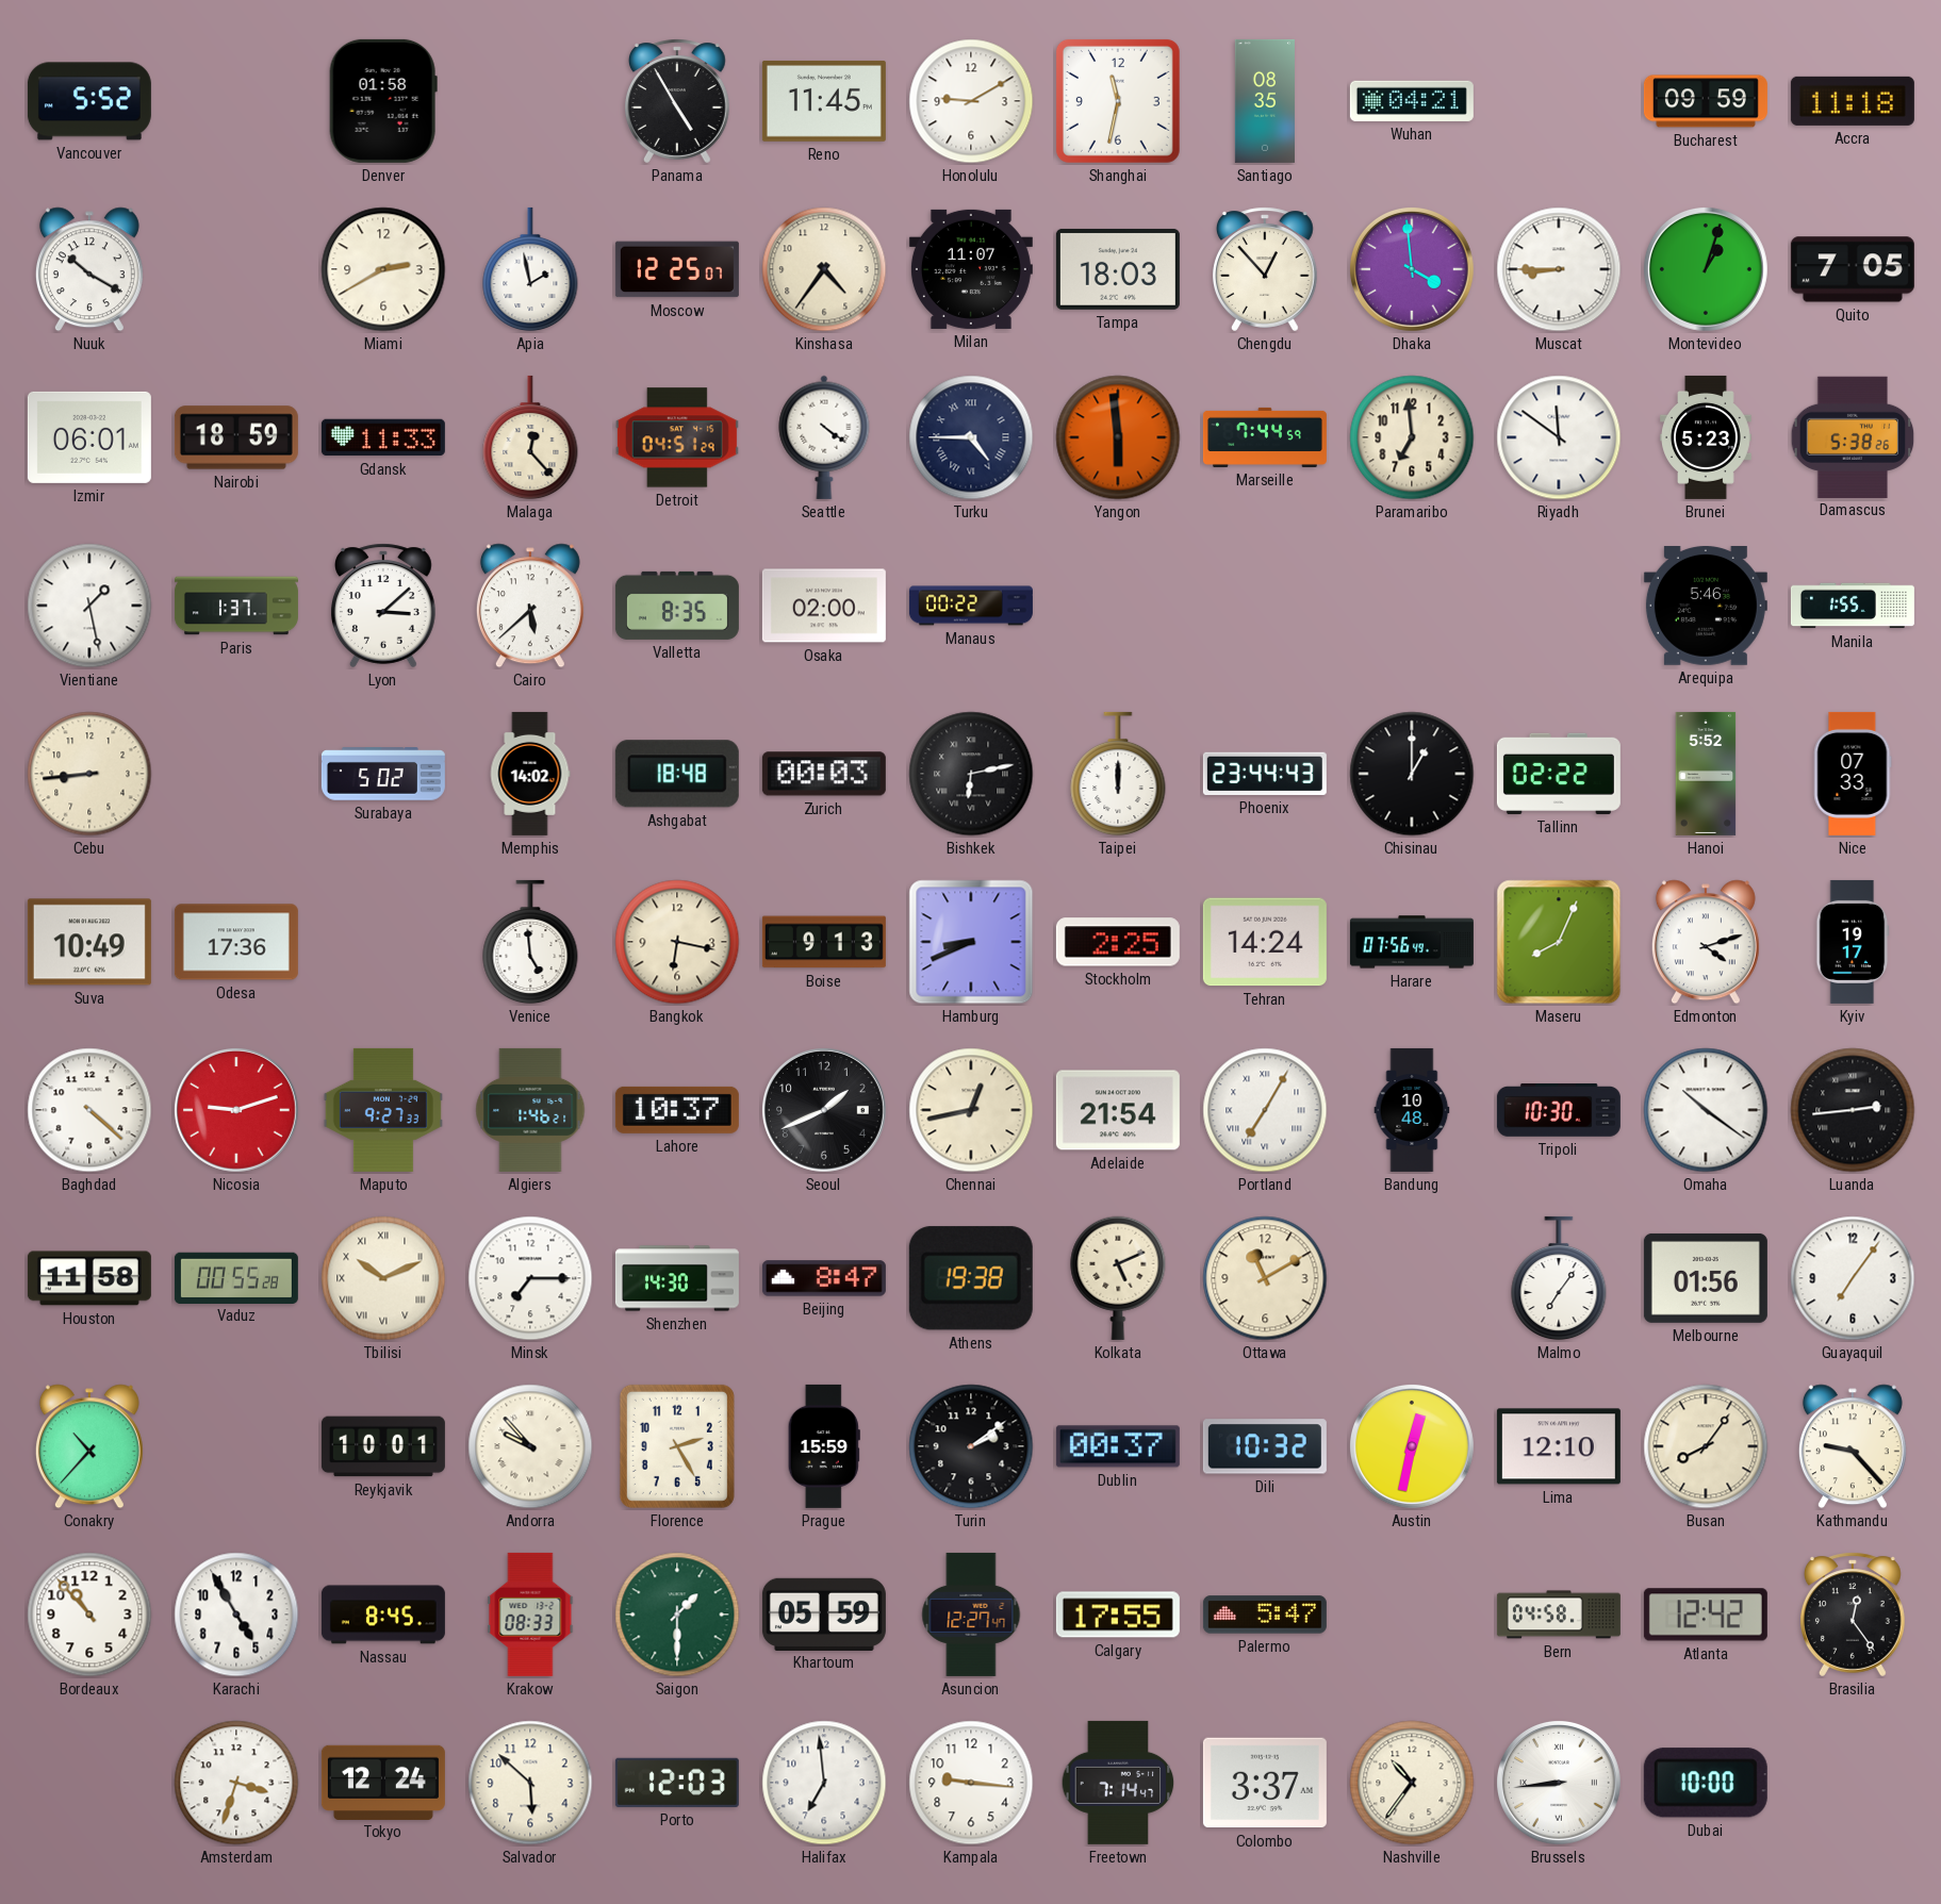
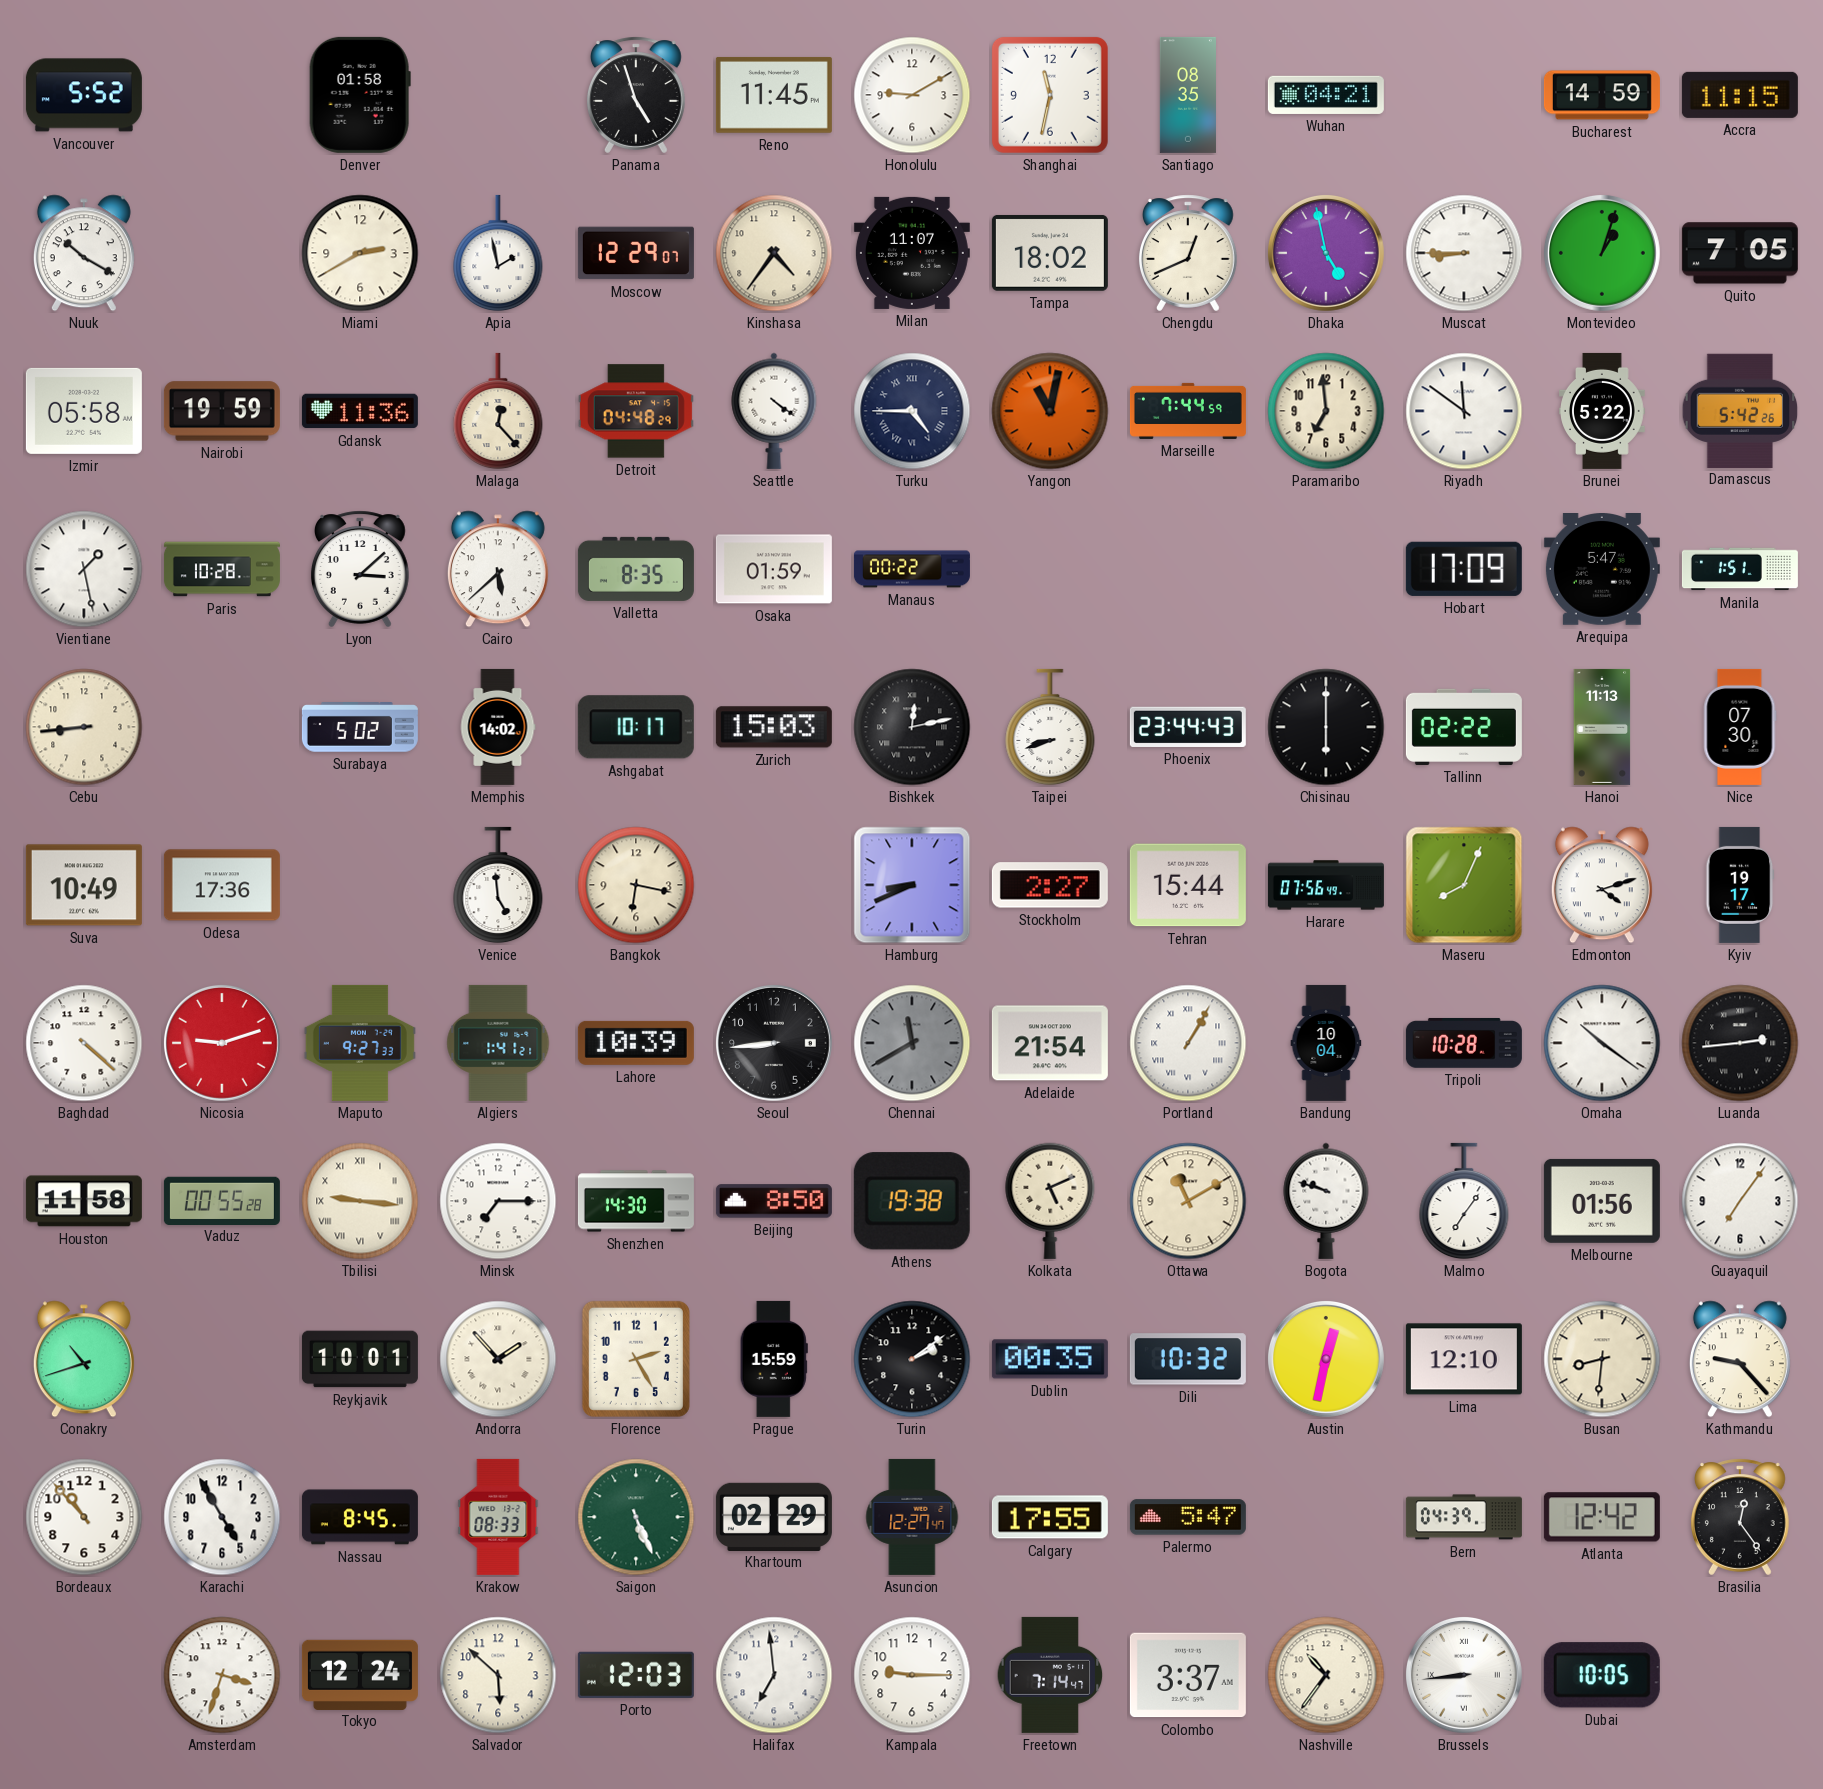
Panama: 4:55 -> 4:57
Bucharest: 09:59 -> 14:59
Accra: 11:18 -> 11:15
Moscow: 12:25 -> 12:29
Tampa: 18:03 -> 18:02
Chengdu: 12:53 -> 12:41
Dhaka: 3:59 -> 4:58
Izmir: 06:01 -> 05:58
Nairobi: 18:59 -> 19:59
Gdansk: 11:33 -> 11:36
Detroit: 04:51 -> 04:48
Yangon: 5:59 -> 11:02
Brunei: 5:23 -> 5:22
Damascus: 5:38 -> 5:42
Paris: 1:37 -> 10:28
Osaka: 02:00 -> 01:59
Hobart: none -> 17:09
Arequipa: 5:46 -> 5:47
Manila: 1:55 -> 1:51
Ashgabat: 18:48 -> 10:17
Zurich: 00:03 -> 15:03
Bishkek: 6:13 -> 12:13
Taipei: 12:00 -> 8:42
Chisinau: 1:00 -> 6:00
Hanoi: 5:52 -> 11:13
Nice: 07:33 -> 07:30
Boise: 9:13 -> none
Stockholm: 2:25 -> 2:27
Tehran: 14:24 -> 15:44
Algiers: 1:46 -> 1:41
Lahore: 10:37 -> 10:39
Seoul: 1:41 -> 8:44
Chennai: 12:43 -> 11:40
Chennai dial: cream -> grey
Portland: 7:05 -> 1:05
Bandung: 10:48 -> 10:04
Tripoli: 10:30 -> 10:28
Tbilisi: 10:11 -> 9:16
Beijing: 8:47 -> 8:50
Bogota: none -> 9:48
Conakry: 10:37 -> 10:42
Andorra: 9:53 -> 1:53
Dublin: 00:37 -> 00:35
Busan: 8:06 -> 8:31
Saigon: 1:30 -> 5:26
Khartoum: 05:59 -> 02:29
Bern: 04:58 -> 04:39
Kampala: 9:16 -> 9:15
Dubai: 10:00 -> 10:05
